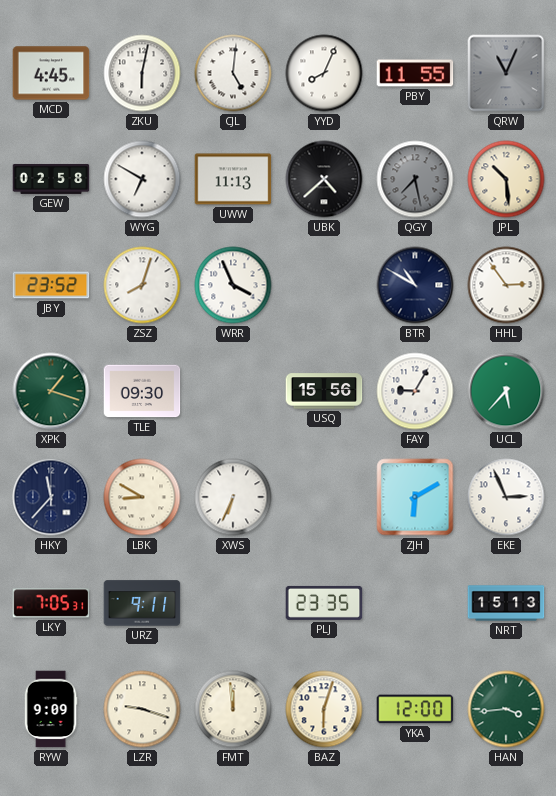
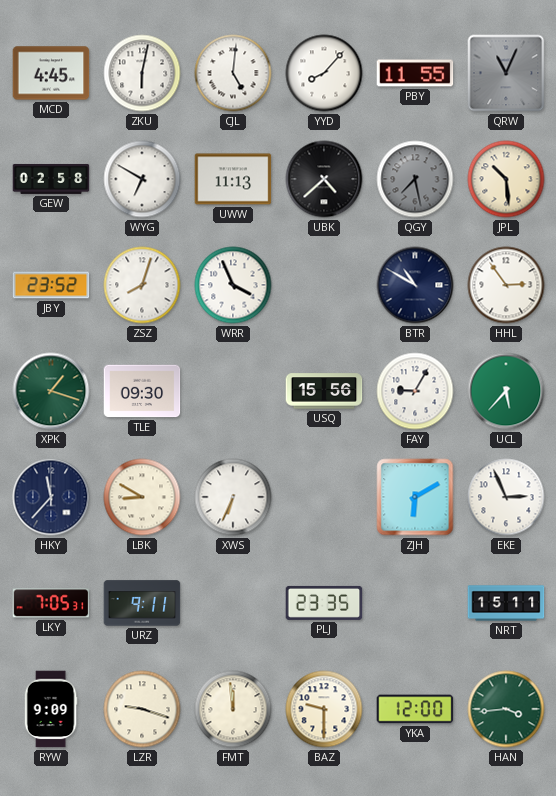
YYD: 8:04 -> 8:07
NRT: 15:13 -> 15:11
BAZ: 6:03 -> 9:30
